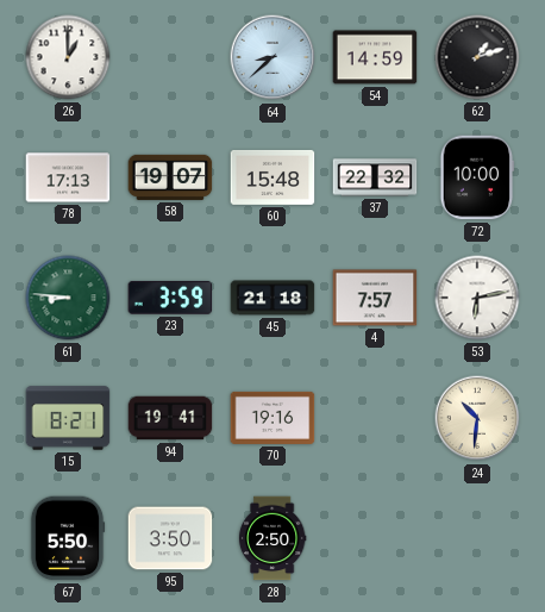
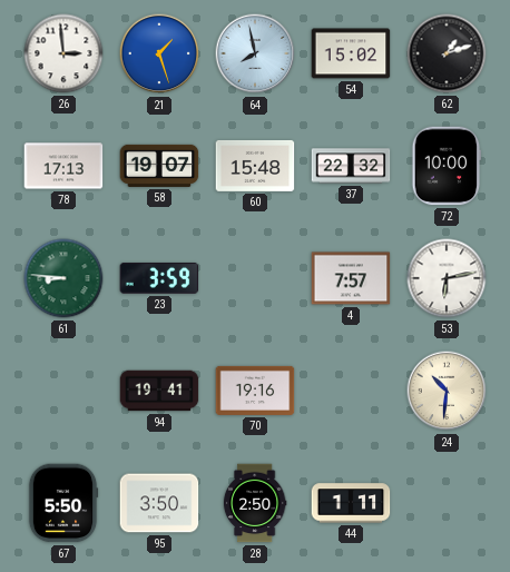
26: 1:00 -> 2:59
21: none -> 1:27
64: 8:38 -> 7:58
54: 14:59 -> 15:02
45: 21:18 -> none
15: 8:21 -> none
44: none -> 1:11
